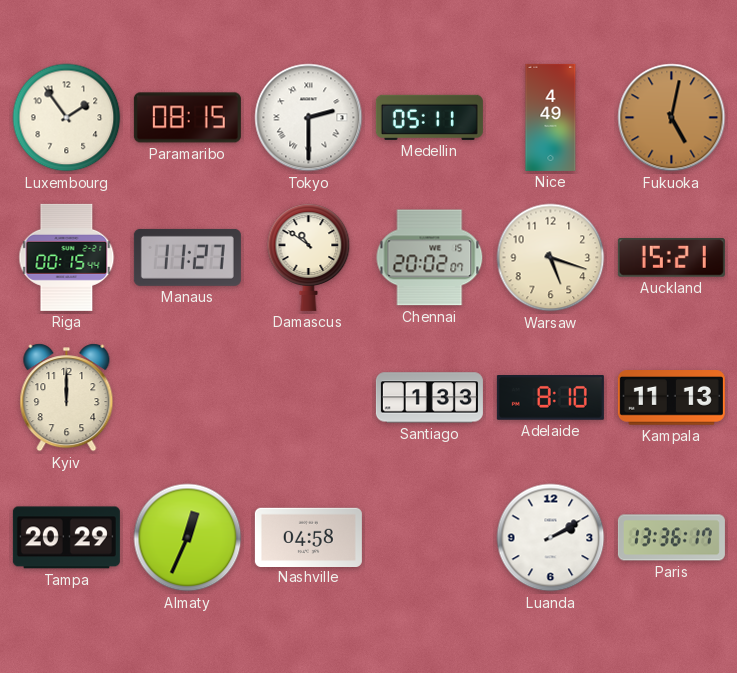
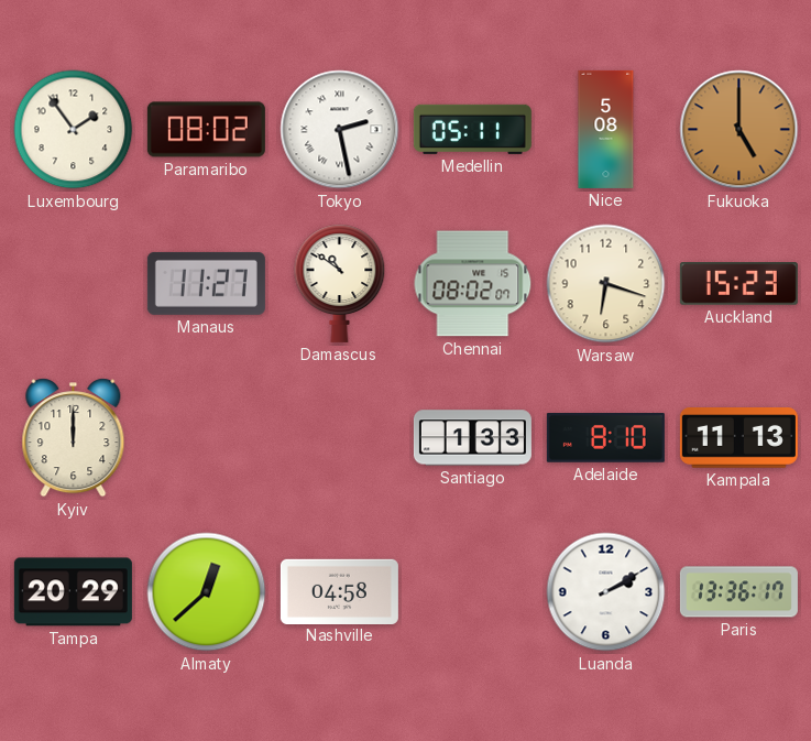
Paramaribo: 08:15 -> 08:02
Tokyo: 2:30 -> 2:28
Nice: 4:49 -> 5:08
Fukuoka: 5:02 -> 5:00
Riga: 00:15 -> none
Chennai: 20:02 -> 08:02
Warsaw: 5:18 -> 6:18
Auckland: 15:21 -> 15:23
Almaty: 12:34 -> 12:38
